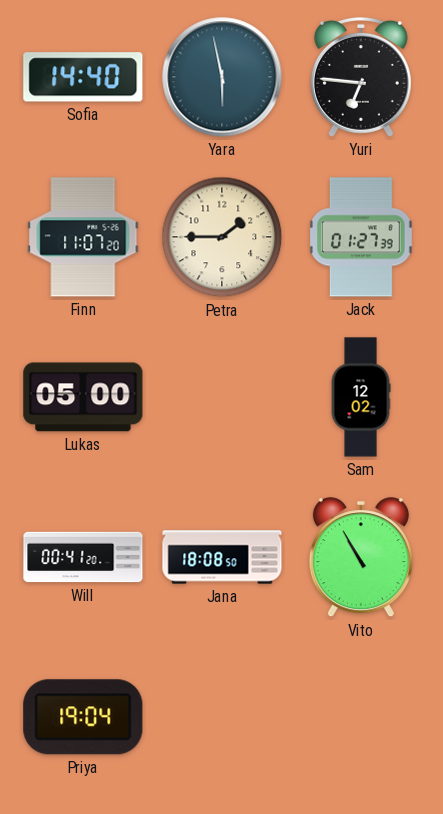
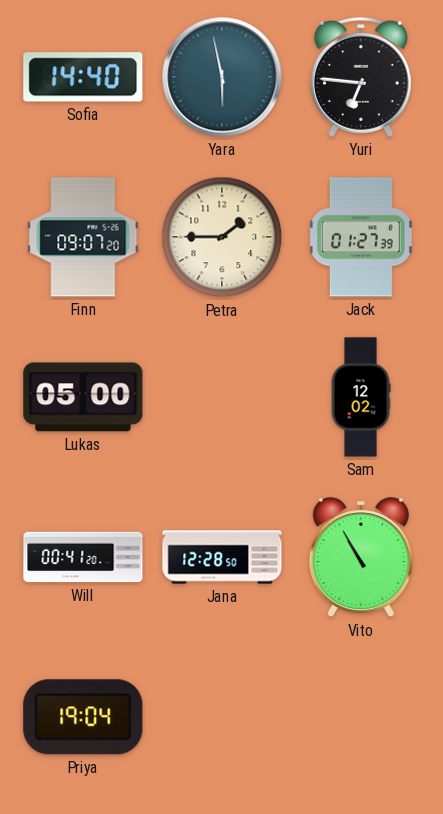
Finn: 11:07 -> 09:07
Jana: 18:08 -> 12:28
